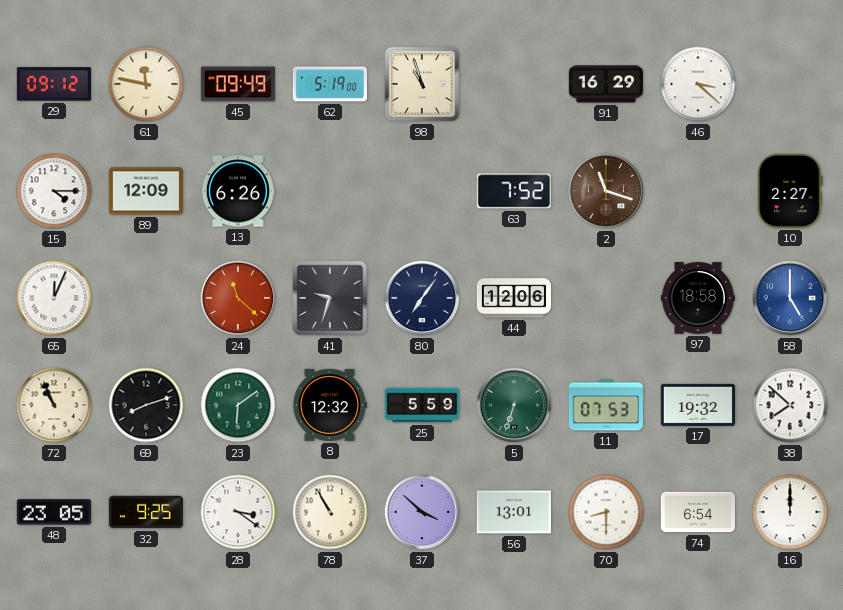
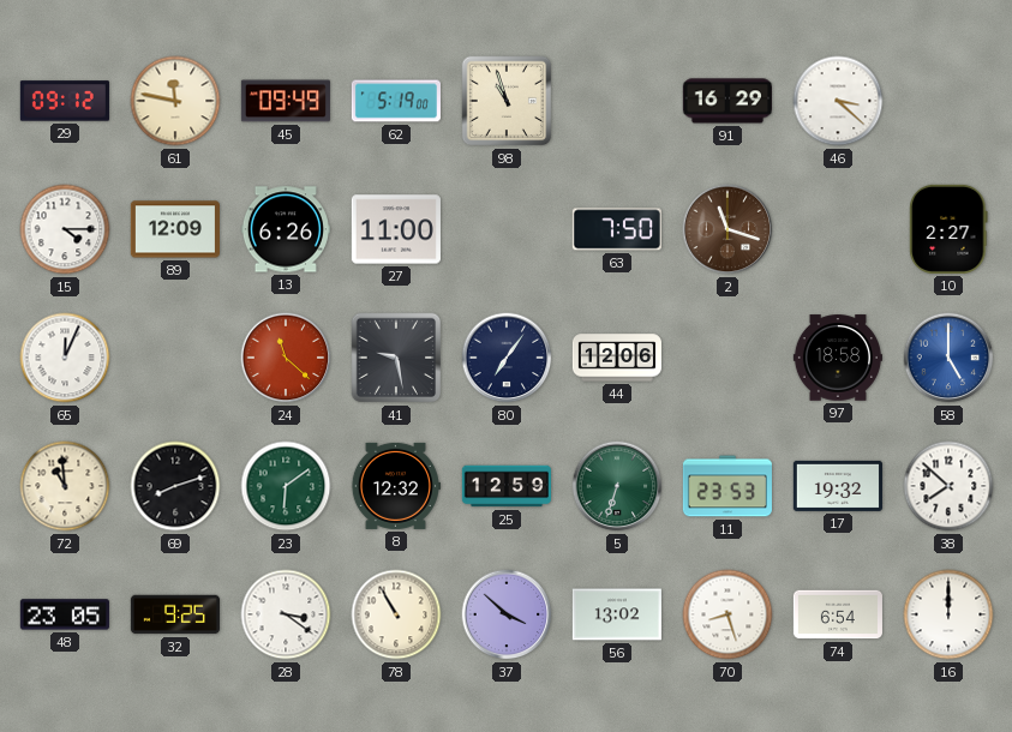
27: none -> 11:00
63: 7:52 -> 7:50
41: 9:33 -> 9:28
72: 10:56 -> 10:59
25: 5:59 -> 12:59
11: 07:53 -> 23:53
56: 13:01 -> 13:02
70: 8:30 -> 8:27
